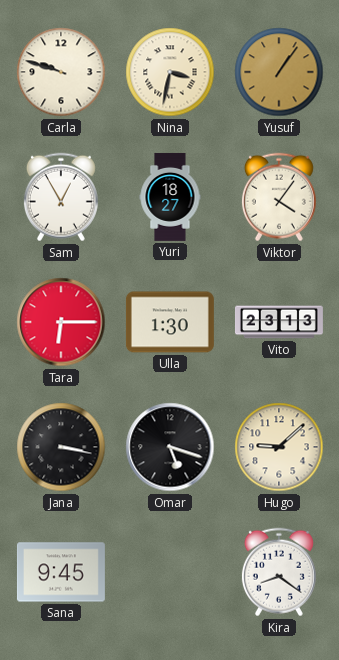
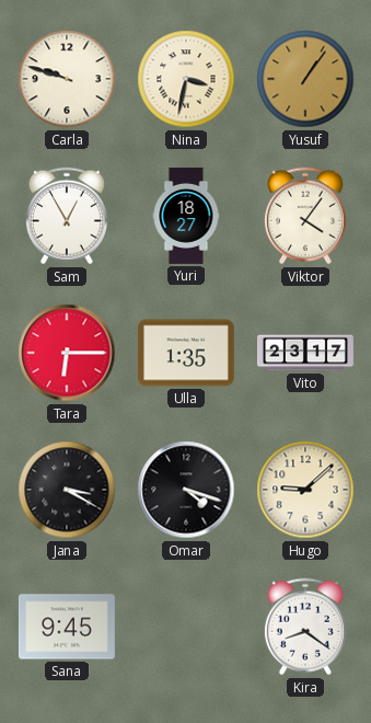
Ulla: 1:30 -> 1:35
Vito: 23:13 -> 23:17
Jana: 3:17 -> 3:20
Omar: 5:18 -> 4:18
